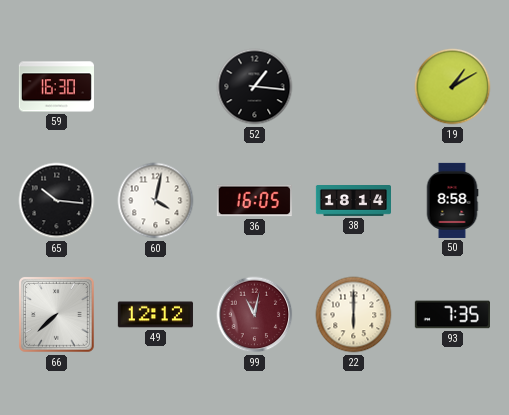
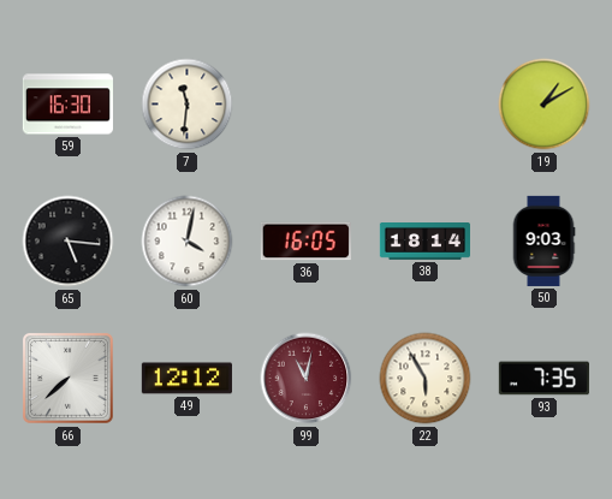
7: none -> 11:31
52: 1:16 -> none
65: 10:16 -> 5:16
50: 8:58 -> 9:03
22: 6:00 -> 5:55
